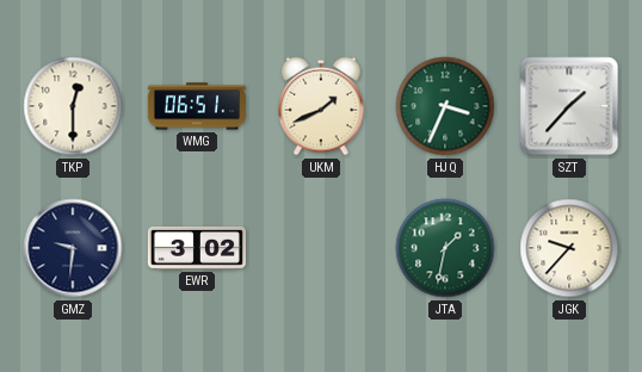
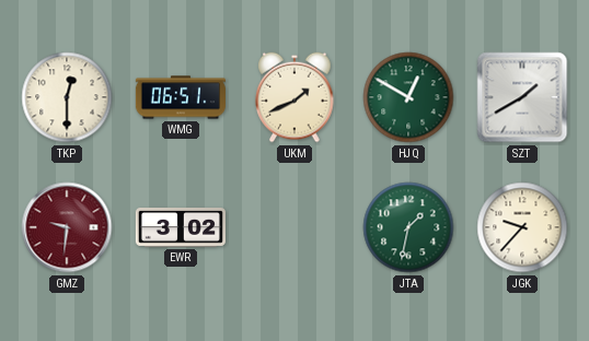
HJQ: 3:34 -> 12:50
SZT: 1:37 -> 1:40
GMZ dial: navy -> burgundy
